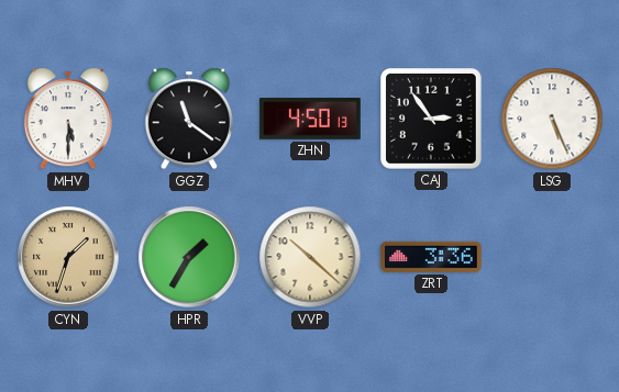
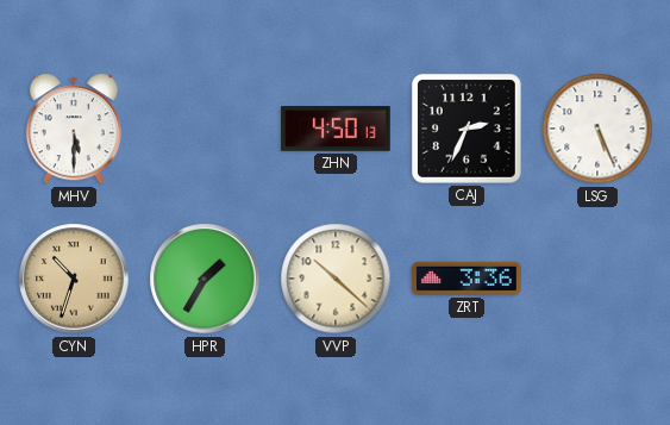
GGZ: 11:21 -> none
CAJ: 2:54 -> 2:34
CYN: 1:33 -> 10:33
